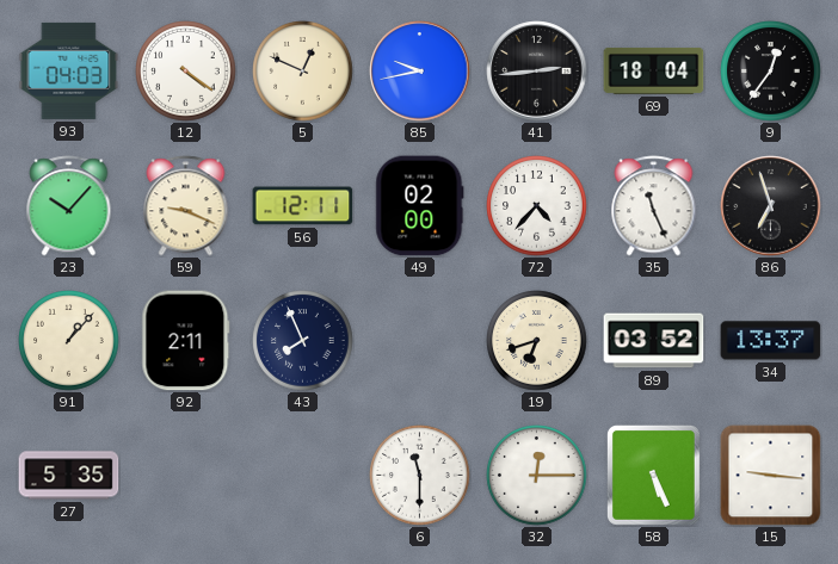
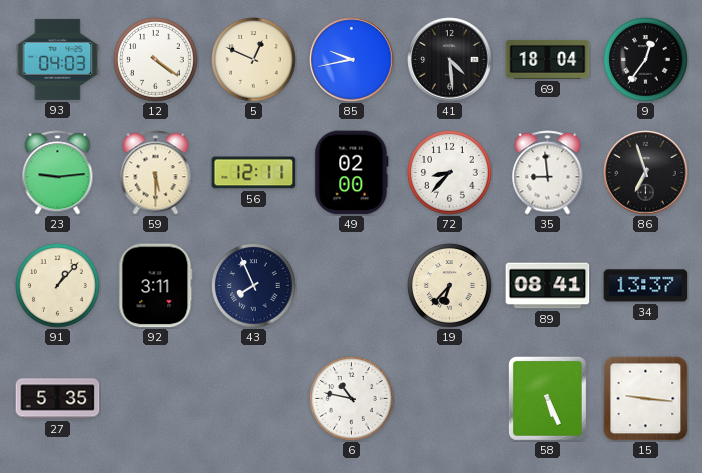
41: 2:44 -> 4:29
23: 10:07 -> 9:14
59: 9:19 -> 5:30
72: 4:37 -> 8:37
35: 11:26 -> 8:59
92: 2:11 -> 3:11
19: 6:42 -> 6:37
89: 03:52 -> 08:41
6: 11:30 -> 10:47
32: 12:15 -> none
